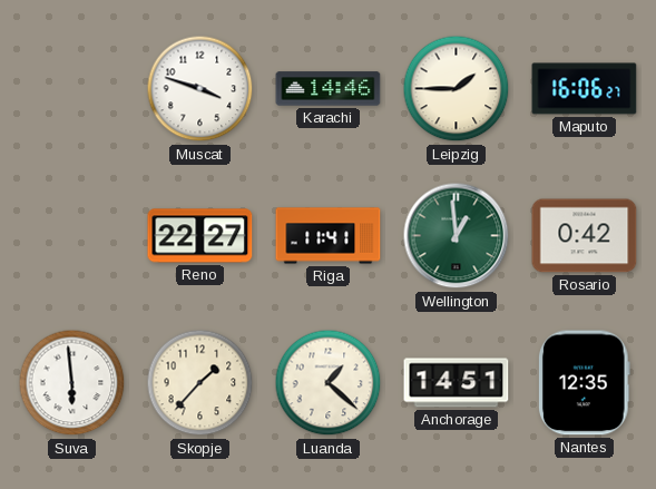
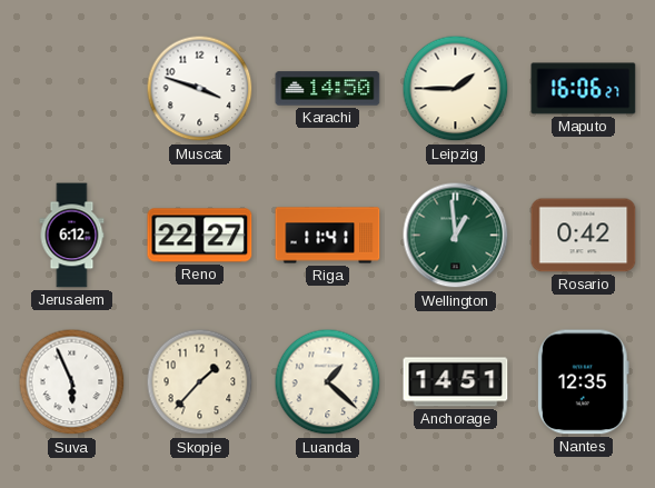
Karachi: 14:46 -> 14:50
Jerusalem: none -> 6:12
Suva: 5:59 -> 5:56
